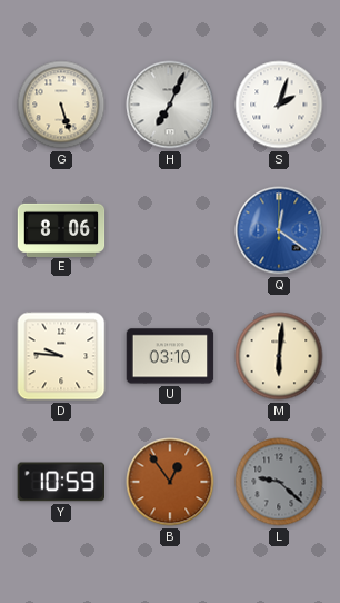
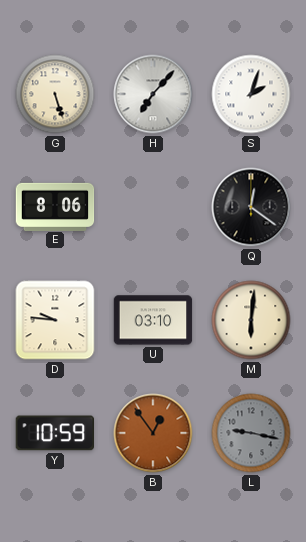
H: 7:04 -> 7:07
Q dial: blue -> black
L: 9:22 -> 9:17
